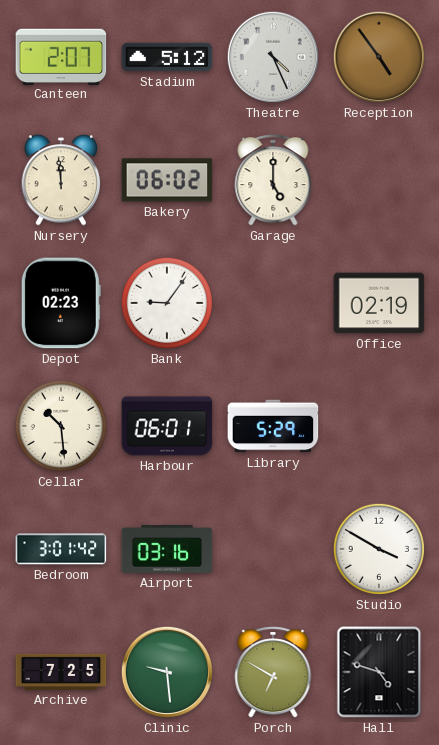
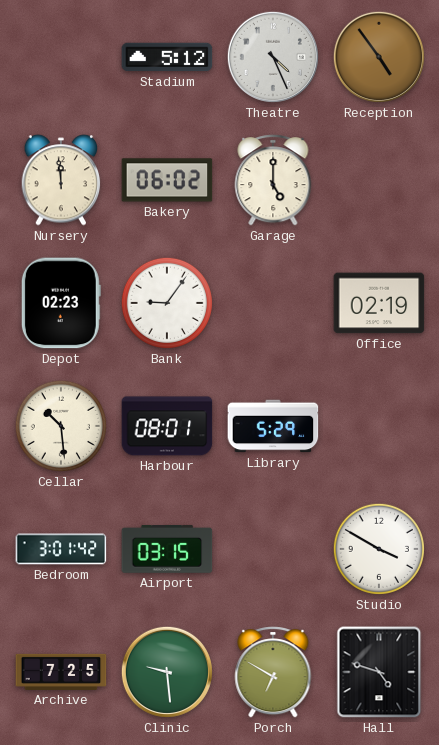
Canteen: 2:07 -> none
Harbour: 06:01 -> 08:01
Airport: 03:16 -> 03:15
